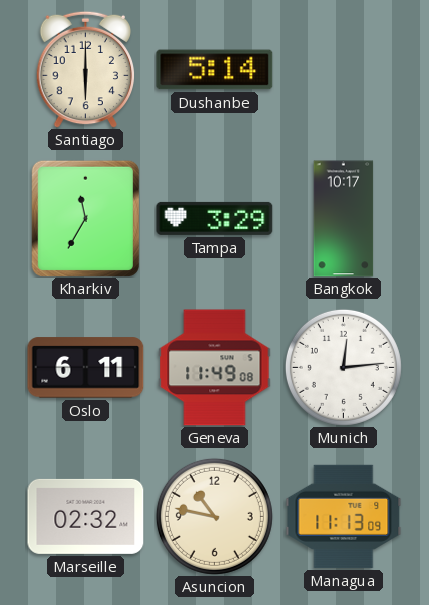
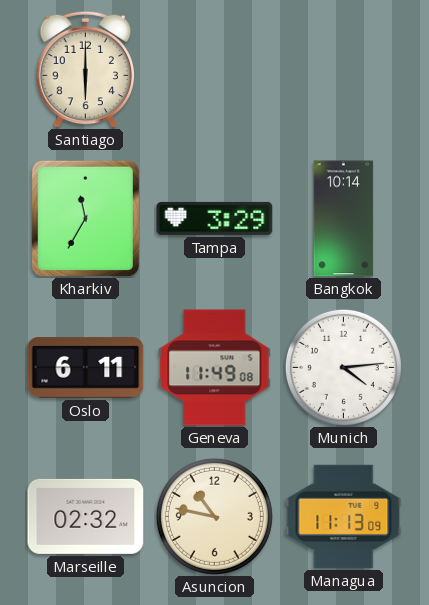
Dushanbe: 5:14 -> none
Bangkok: 10:17 -> 10:14
Munich: 12:14 -> 4:14
